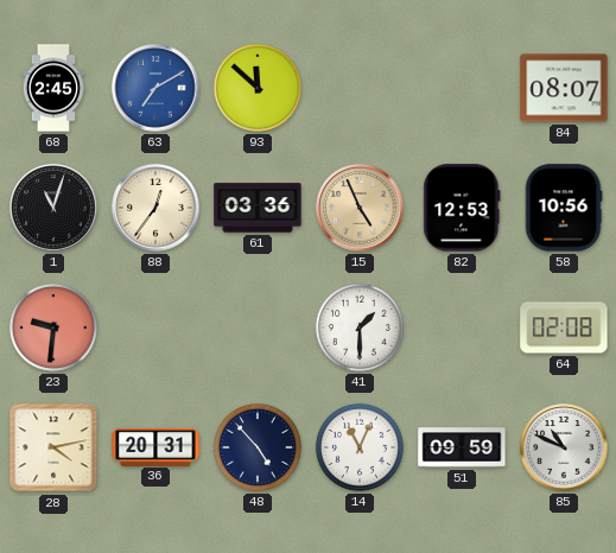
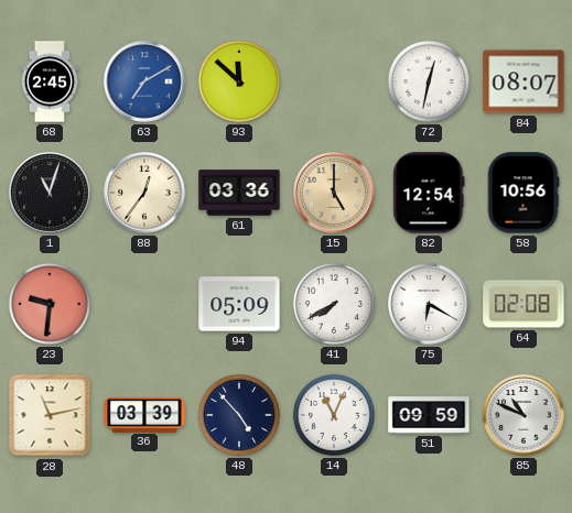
72: none -> 12:32
15: 4:56 -> 5:00
82: 12:53 -> 12:54
94: none -> 05:09
41: 1:30 -> 7:40
75: none -> 6:20
28: 4:13 -> 11:13
36: 20:31 -> 03:39
